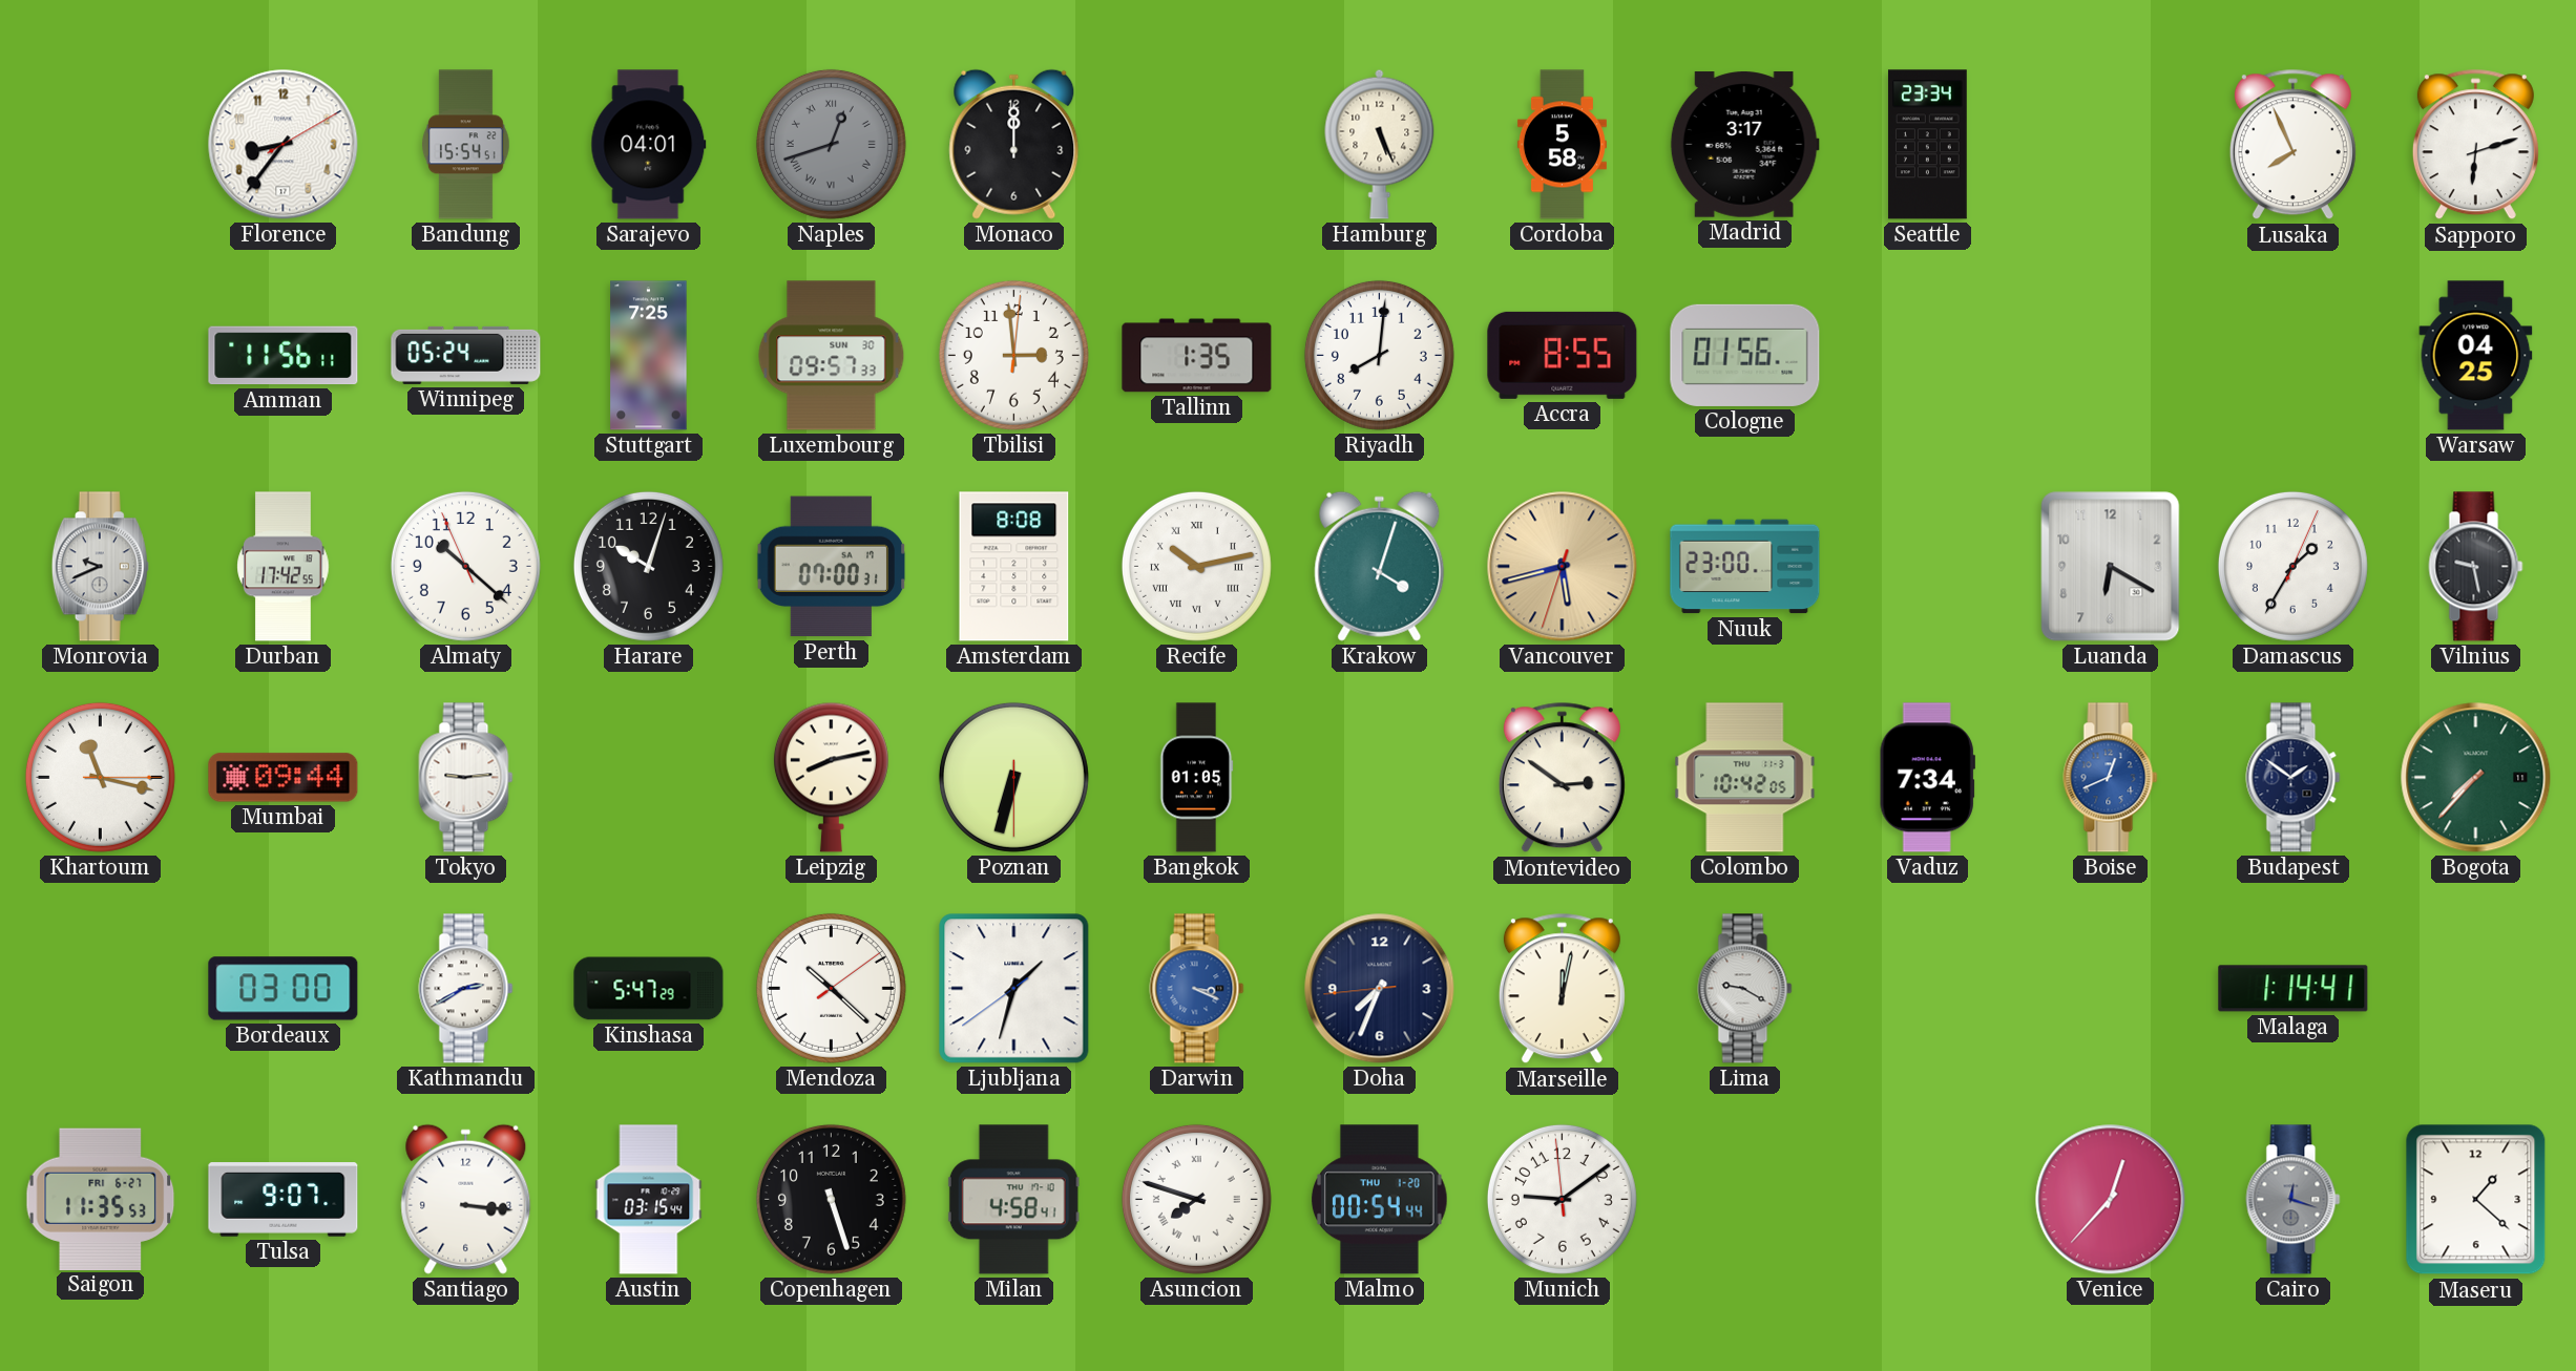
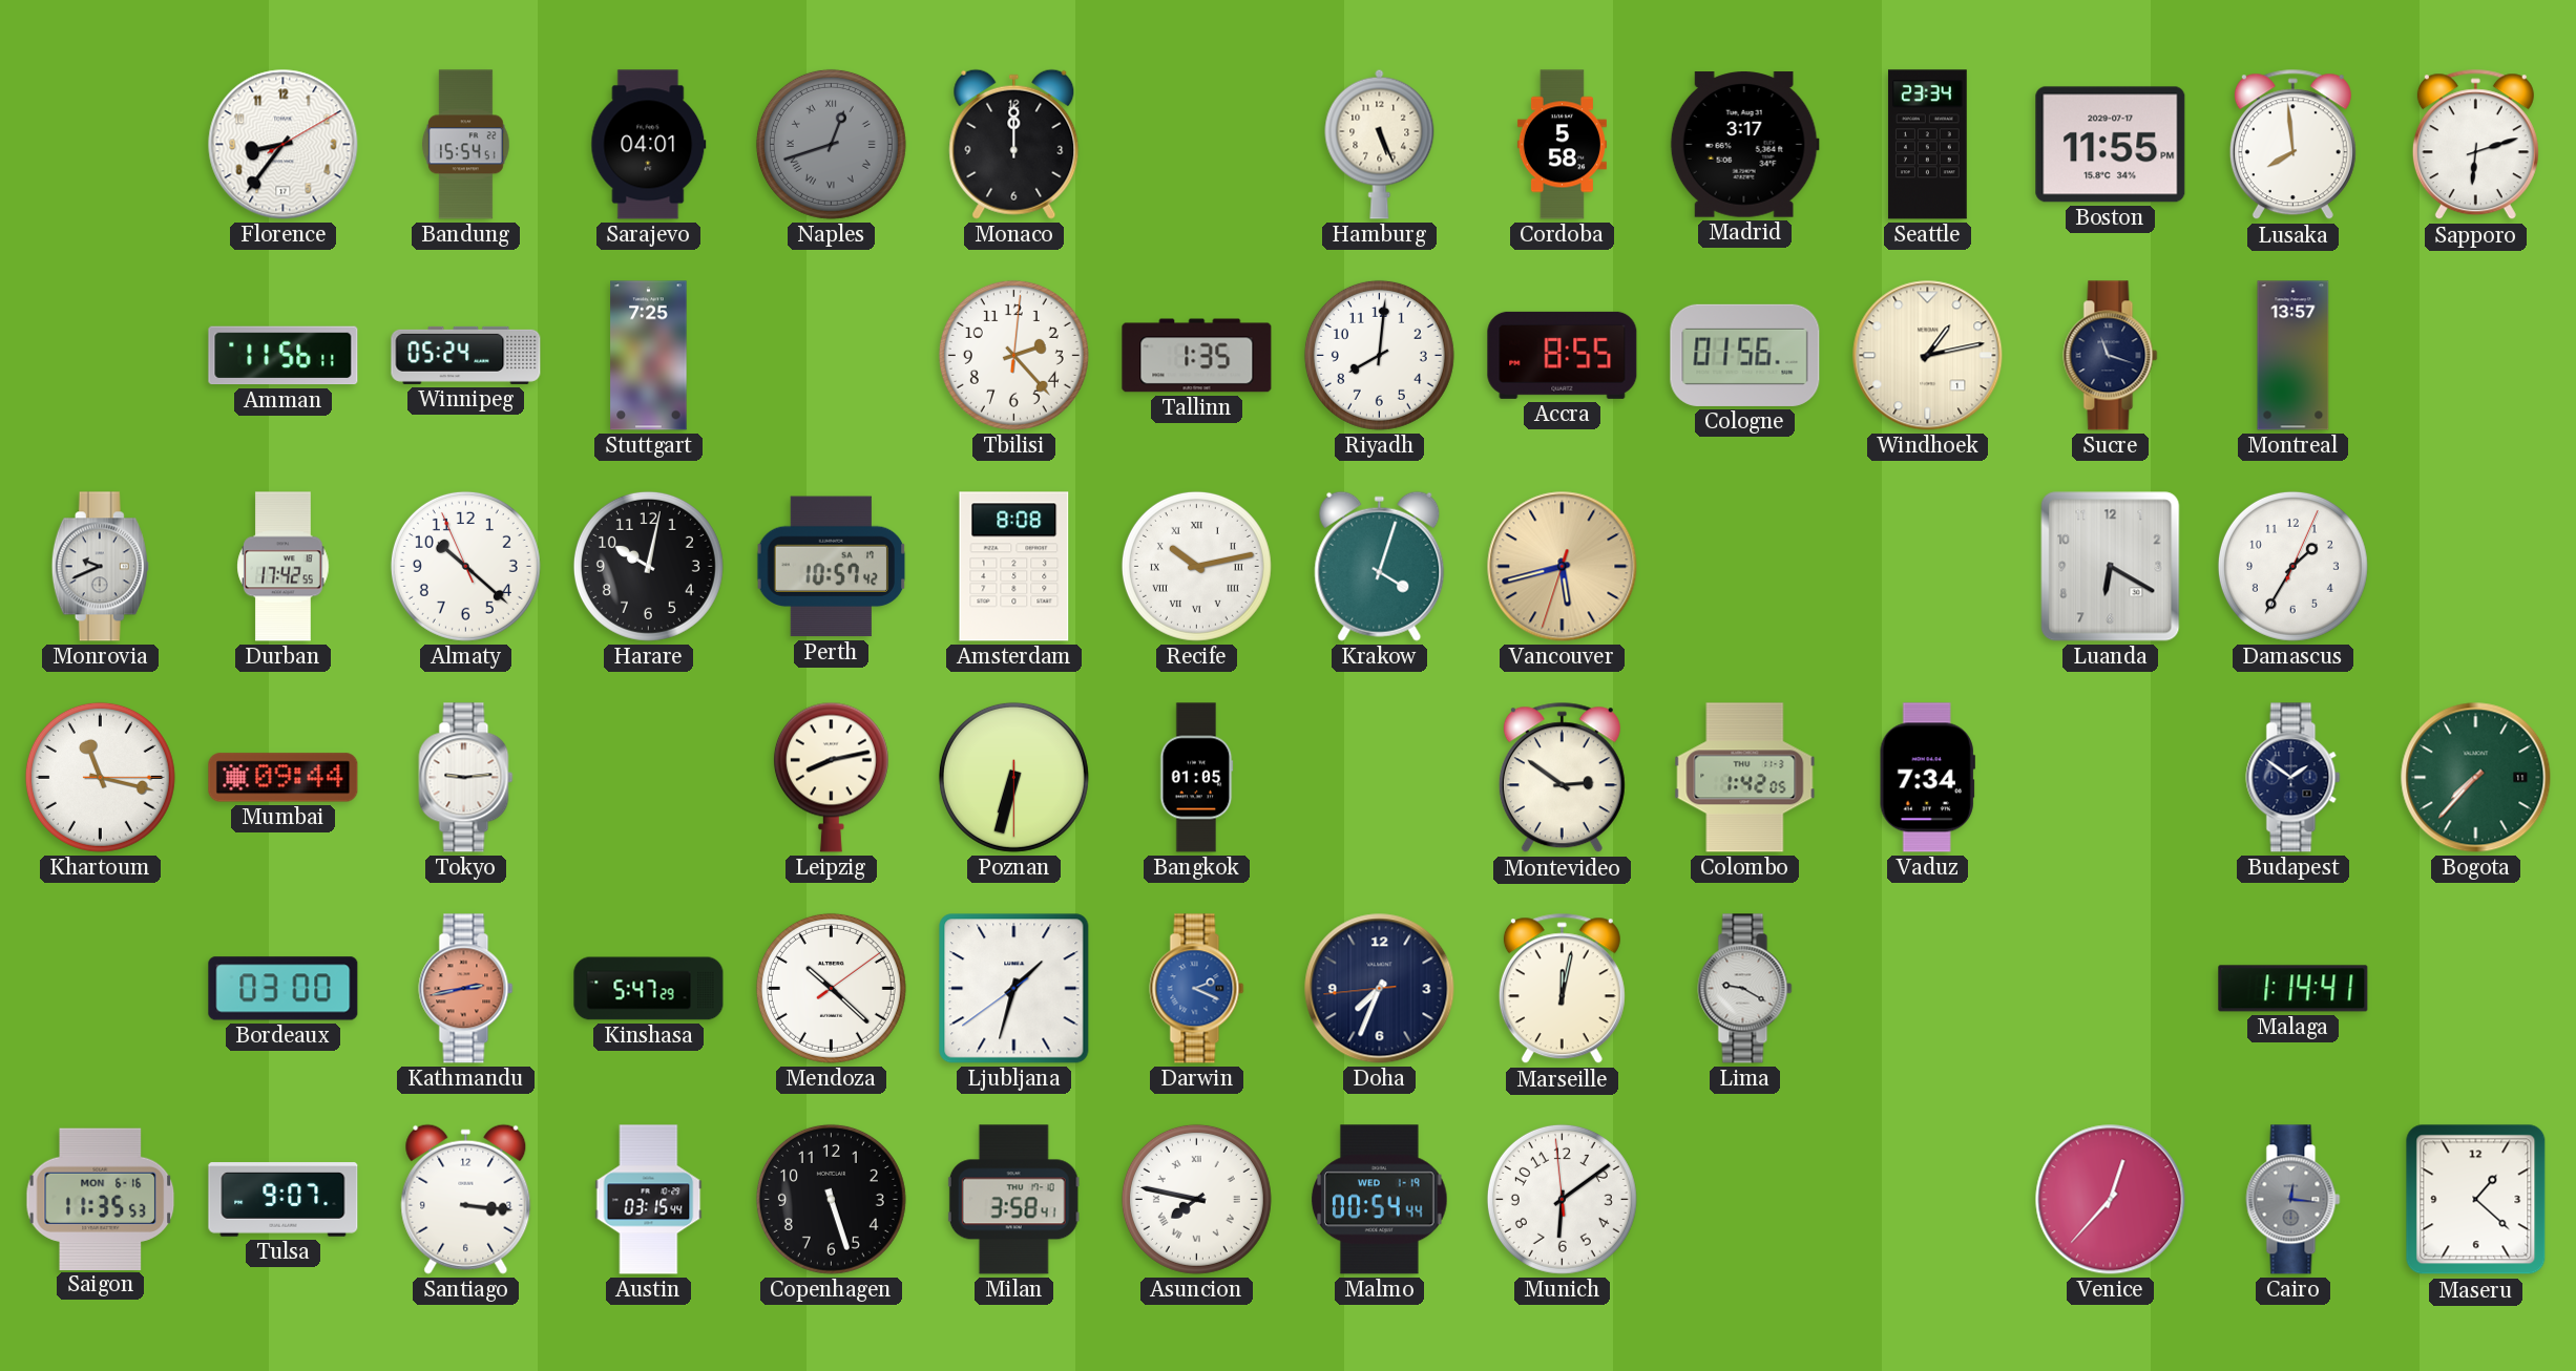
Boston: none -> 11:55
Lusaka: 7:56 -> 7:59
Luxembourg: 09:57 -> none
Tbilisi: 2:59 -> 2:23
Windhoek: none -> 1:13
Sucre: none -> 11:18
Montreal: none -> 13:57
Warsaw: 04:25 -> none
Harare: 10:03 -> 10:02
Perth: 07:00 -> 10:57
Nuuk: 23:00 -> none
Vilnius: 9:28 -> none
Colombo: 10:42 -> 1:42
Boise: 12:41 -> none
Kathmandu: 2:40 -> 2:43
Kathmandu dial: white -> salmon
Darwin: 3:19 -> 2:19
Saigon date: FRI 6-27 -> MON 6-16
Milan: 4:58 -> 3:58
Asuncion: 7:48 -> 7:47
Malmo date: THU 1-20 -> WED 1-19
Munich: 9:08 -> 6:08
Cairo: 12:18 -> 12:16
